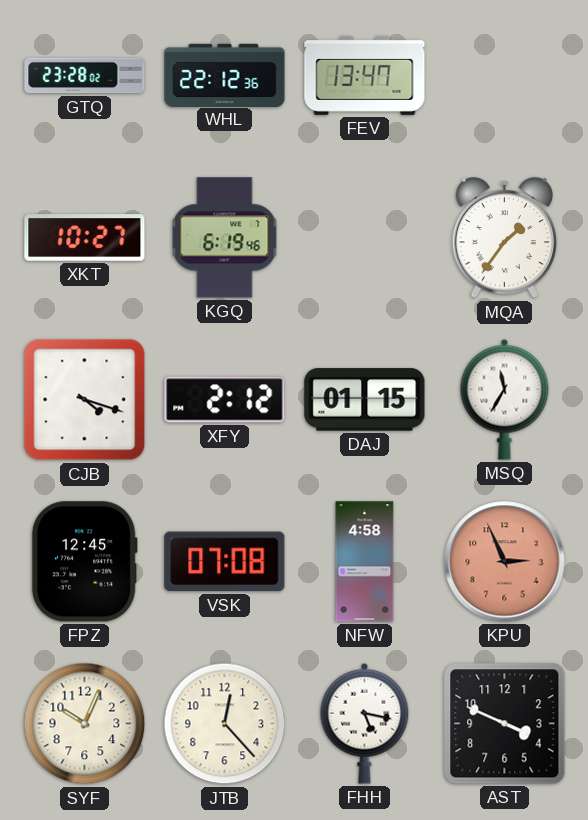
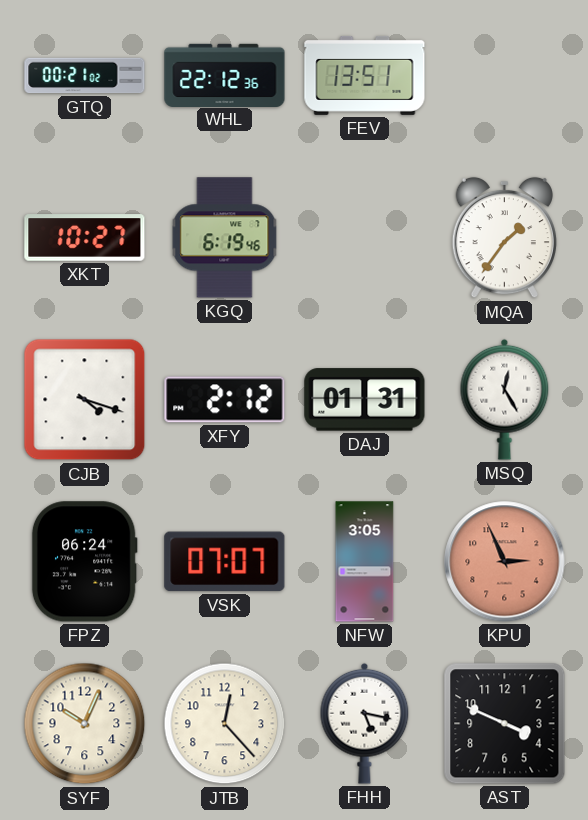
GTQ: 23:28 -> 00:21
FEV: 13:47 -> 13:51
DAJ: 01:15 -> 01:31
MSQ: 11:35 -> 12:25
FPZ: 12:45 -> 06:24
VSK: 07:08 -> 07:07
NFW: 4:58 -> 3:05
